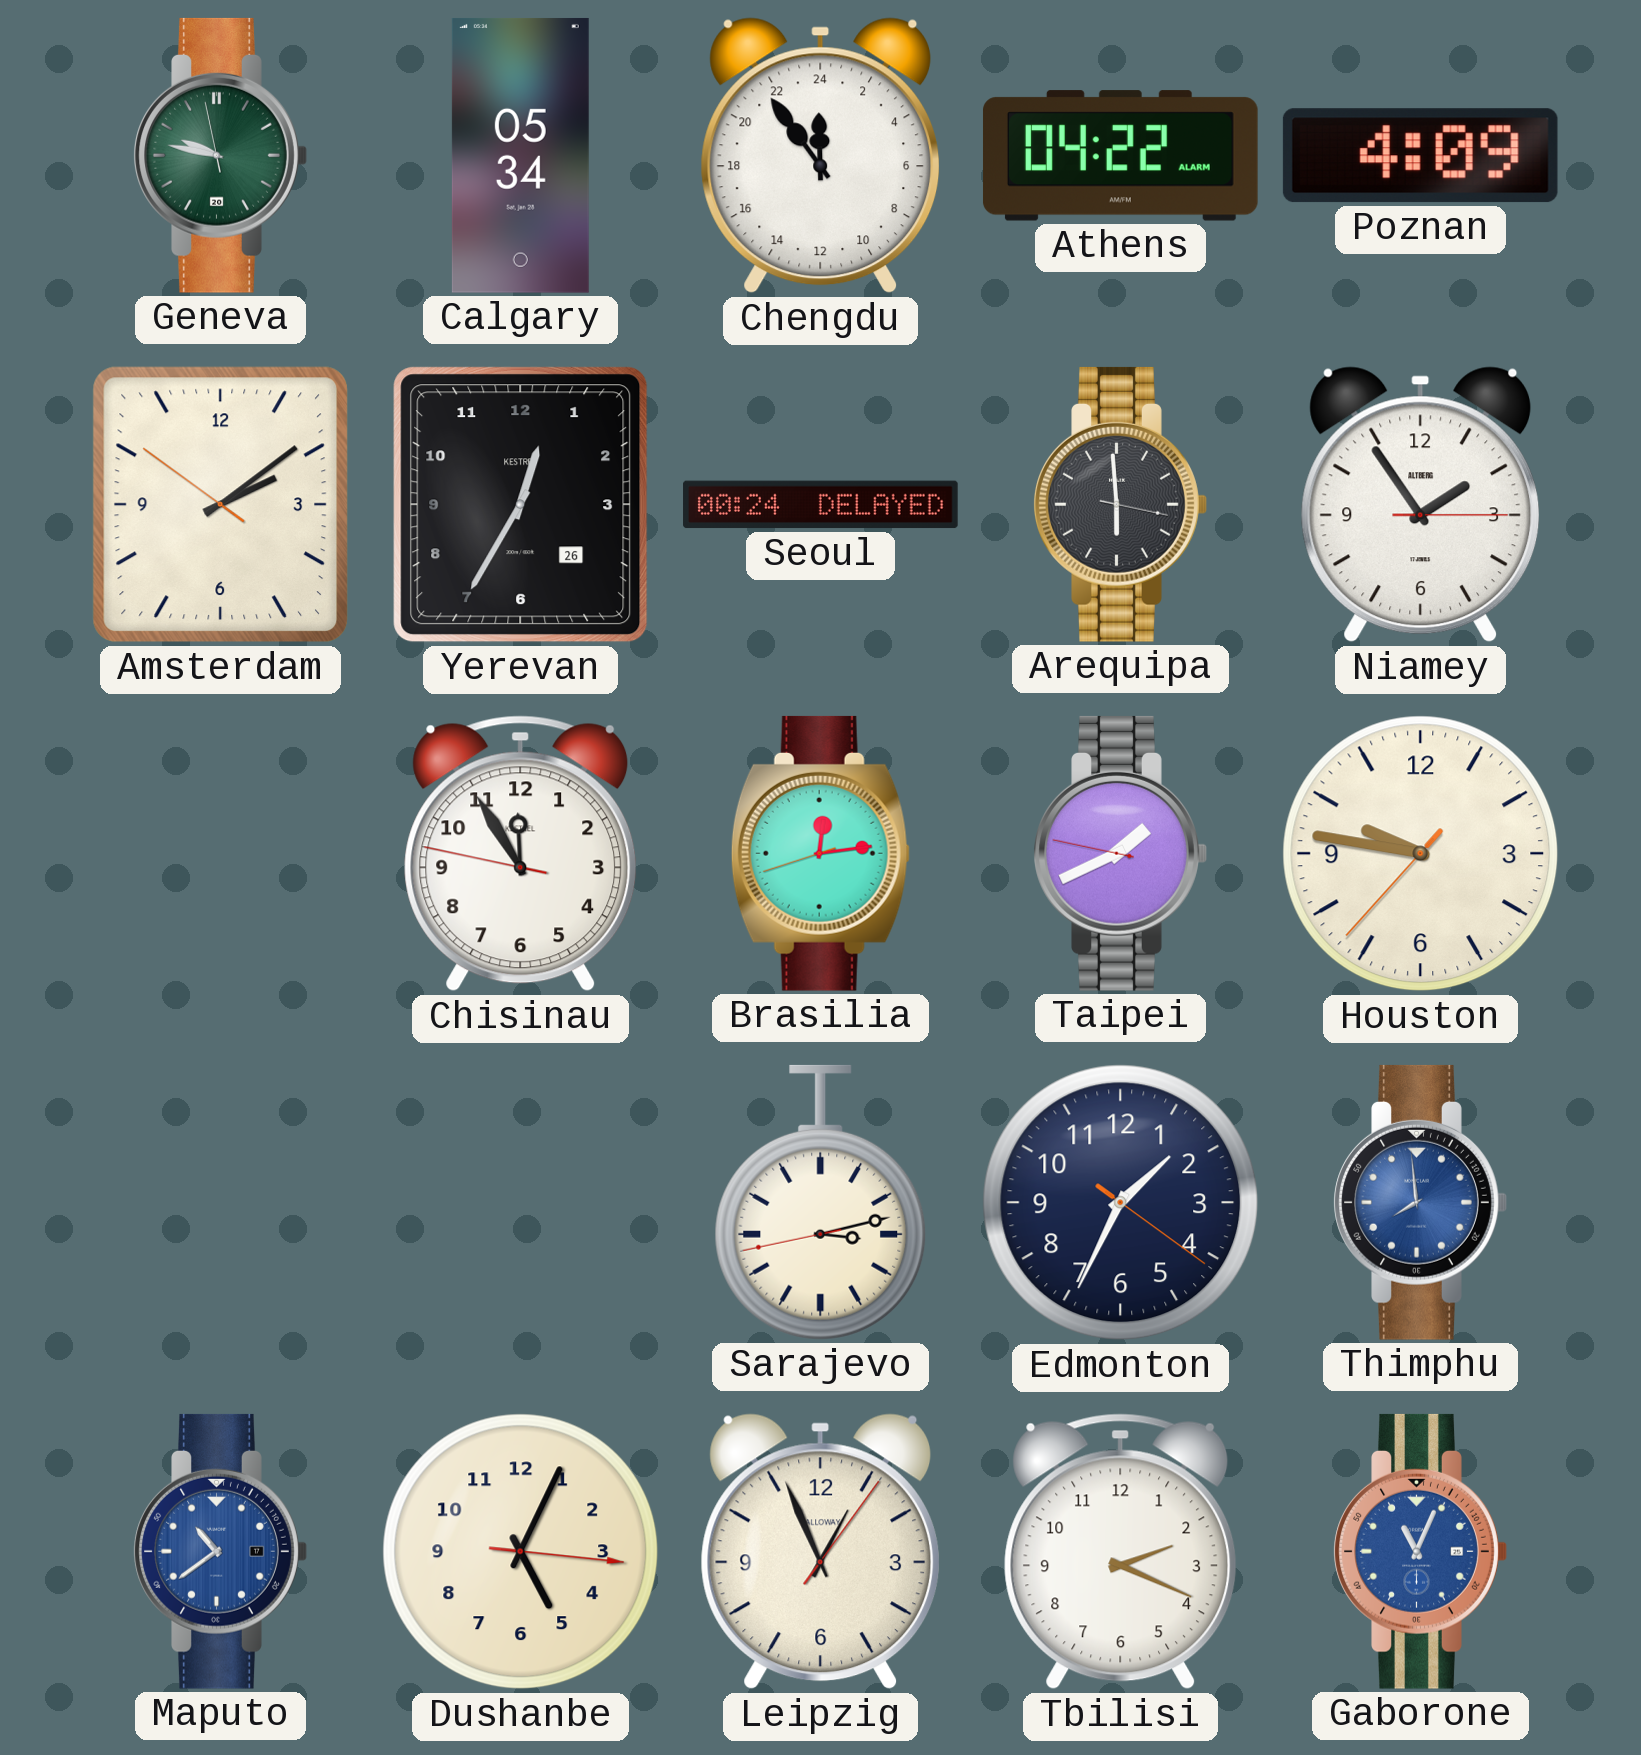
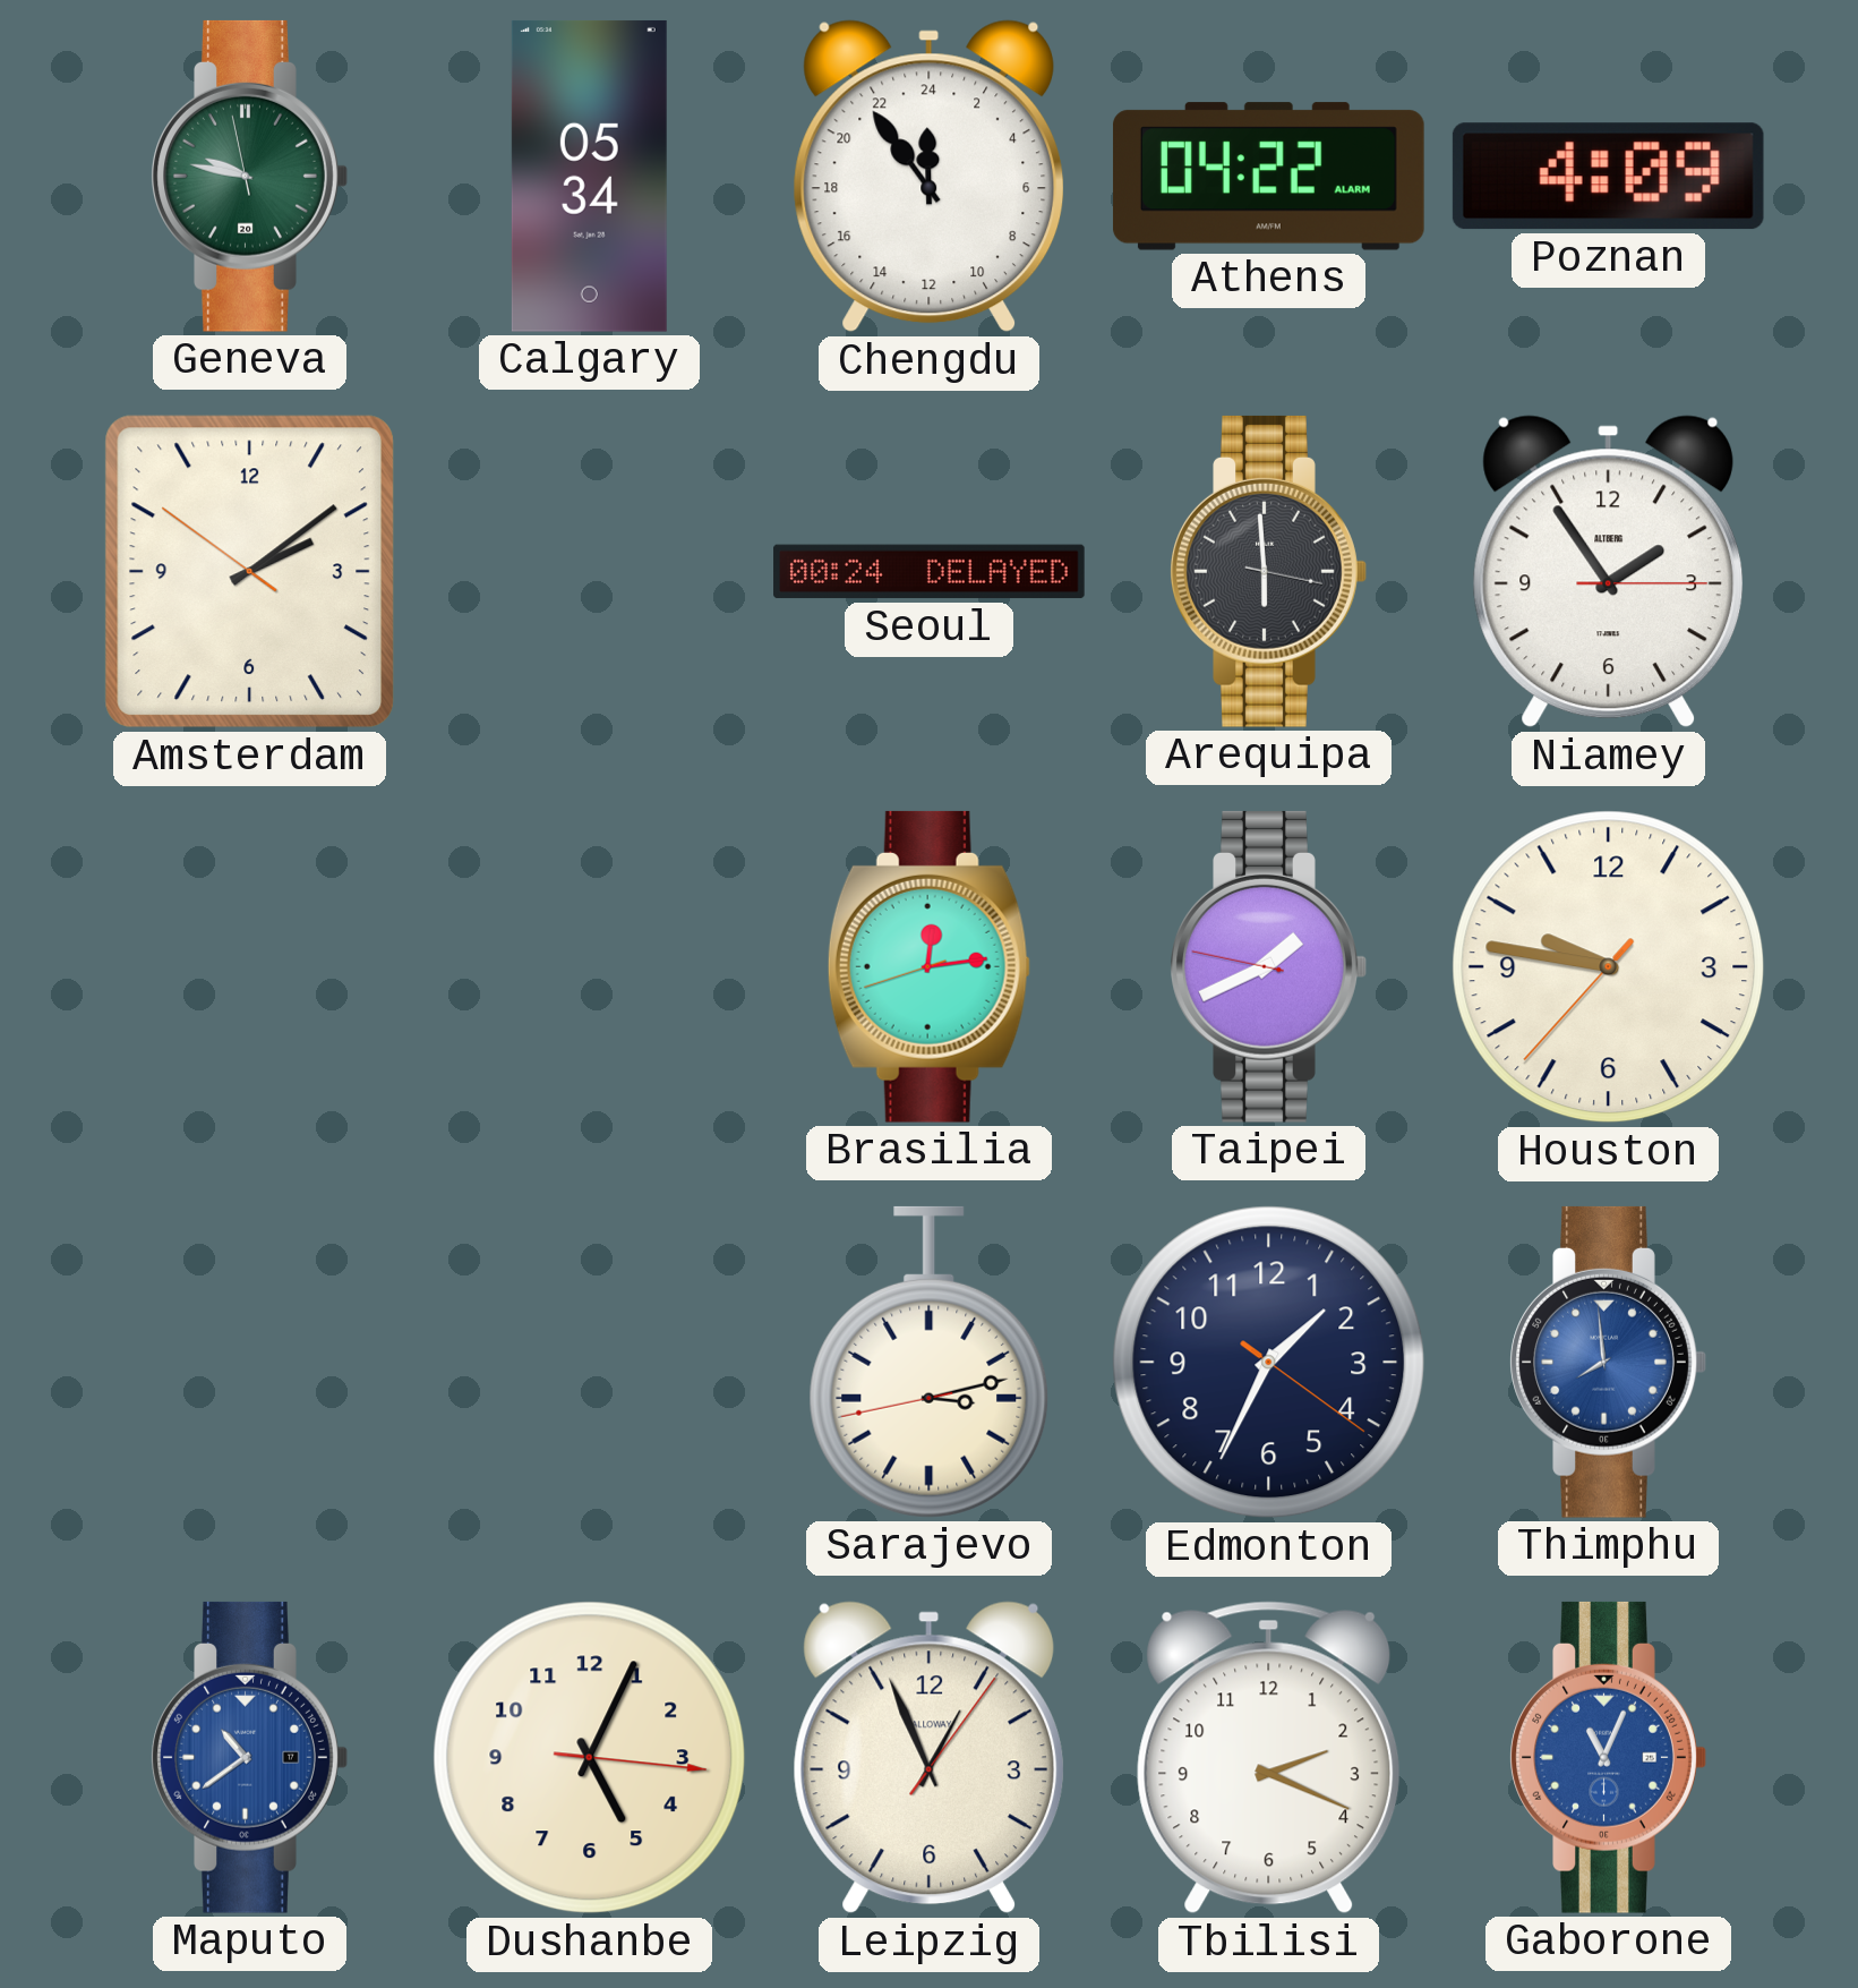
Yerevan: 12:35 -> none
Chisinau: 11:54 -> none
